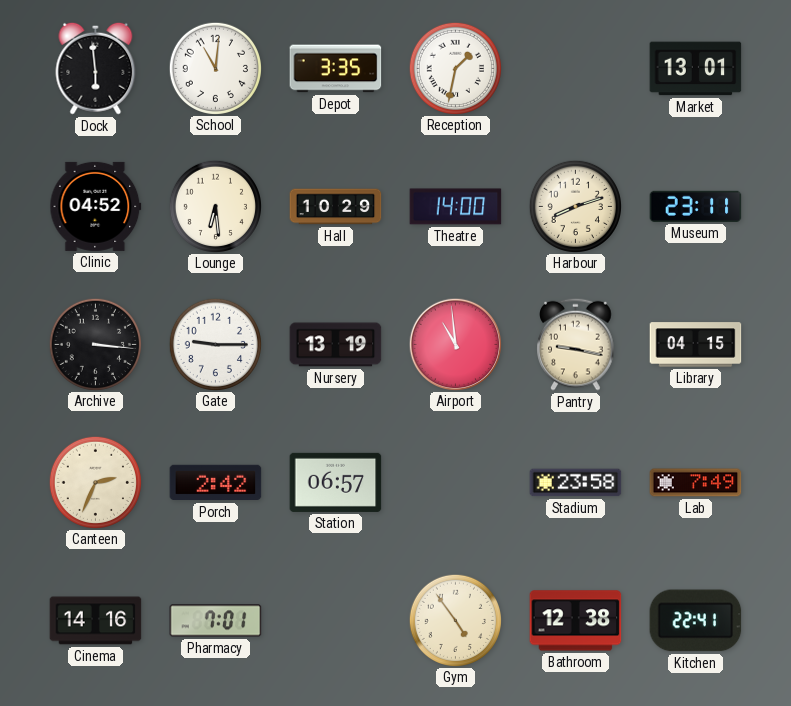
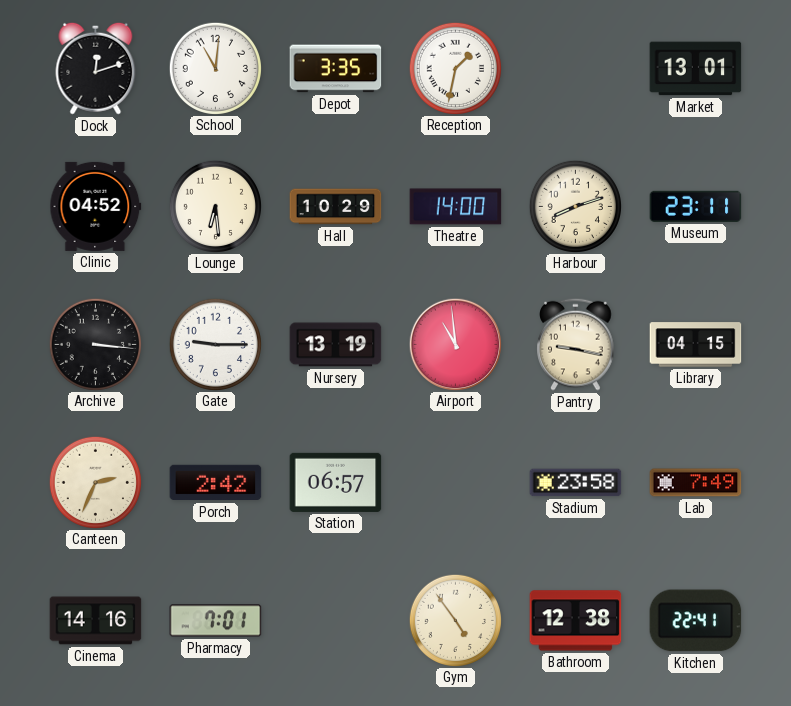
Dock: 5:59 -> 12:12
